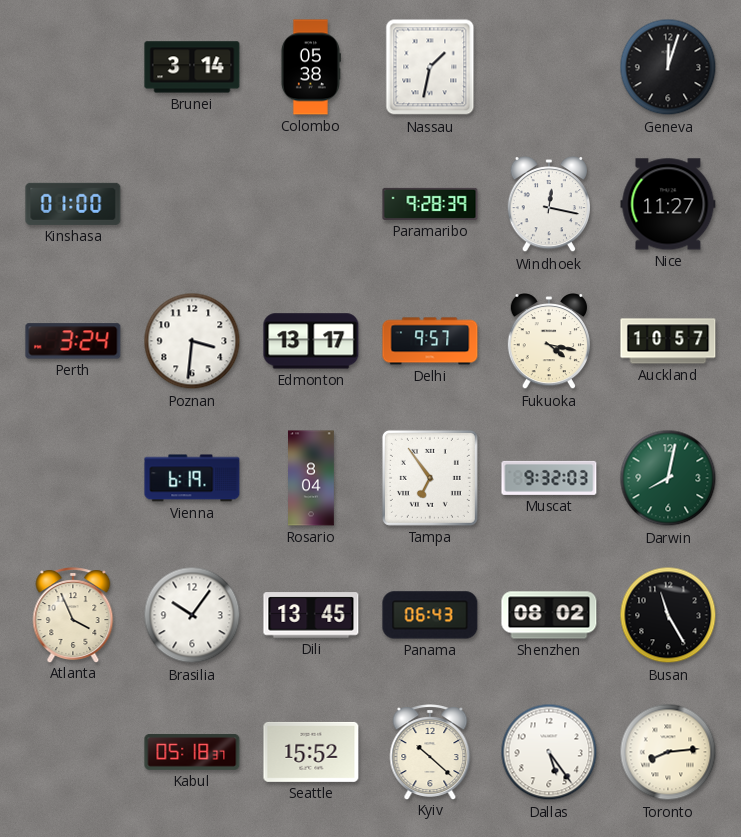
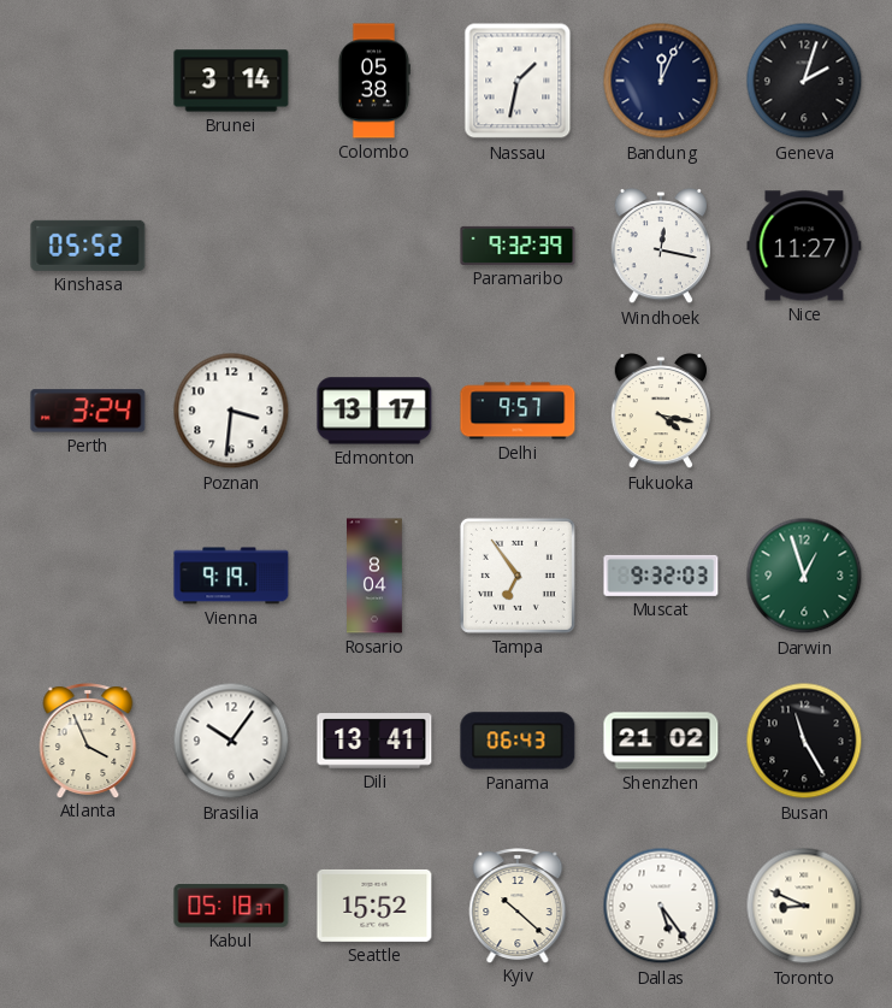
Bandung: none -> 12:04
Geneva: 12:03 -> 2:03
Kinshasa: 01:00 -> 05:52
Paramaribo: 9:28 -> 9:32
Auckland: 10:57 -> none
Vienna: 6:19 -> 9:19
Darwin: 8:02 -> 12:57
Dili: 13:45 -> 13:41
Shenzhen: 08:02 -> 21:02
Toronto: 8:14 -> 8:49
